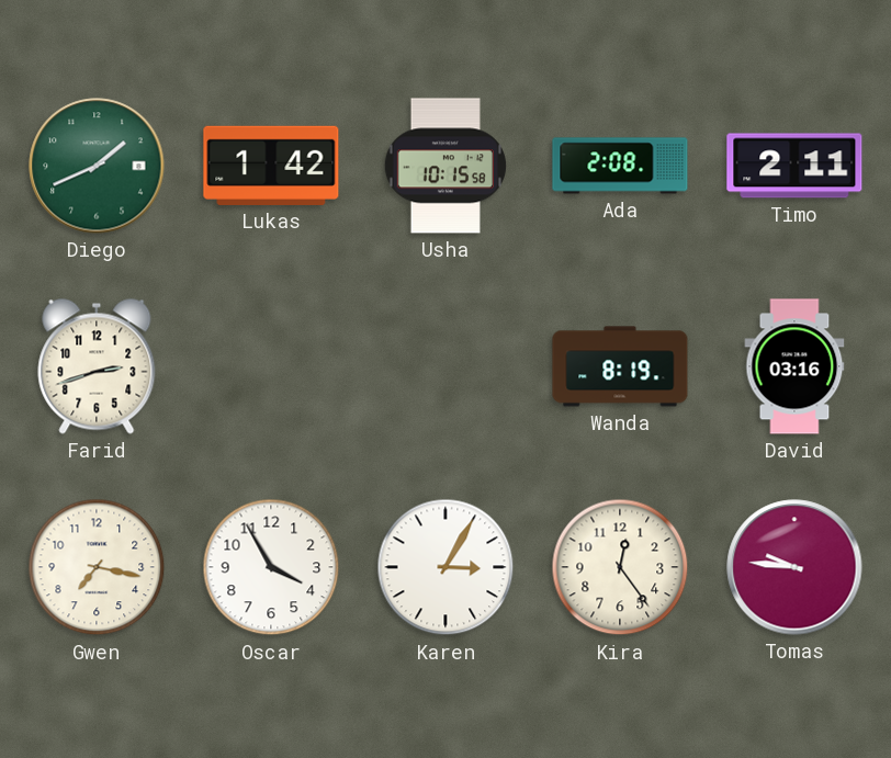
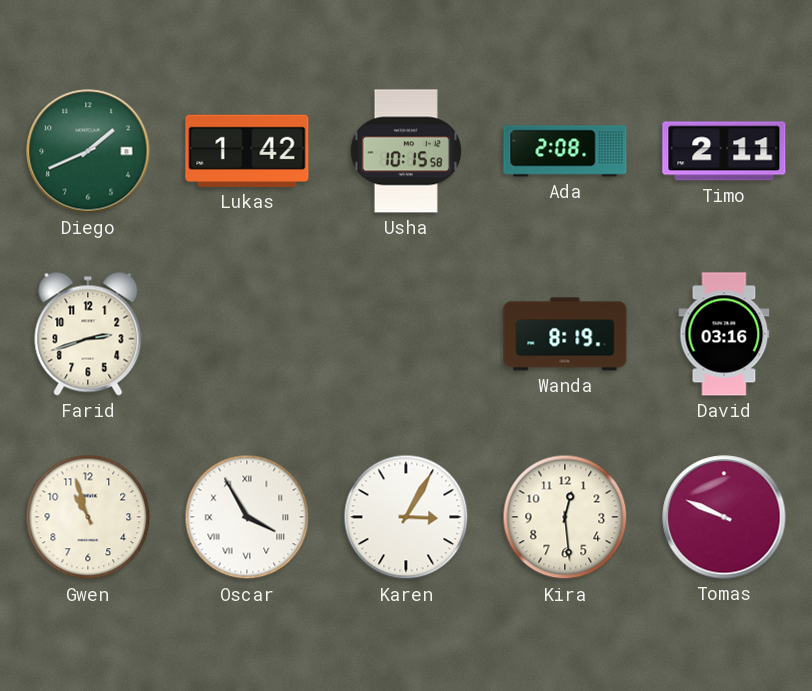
Gwen: 7:17 -> 10:57
Oscar numerals: Arabic -> Roman
Kira: 12:24 -> 12:29
Tomas: 9:46 -> 9:49
